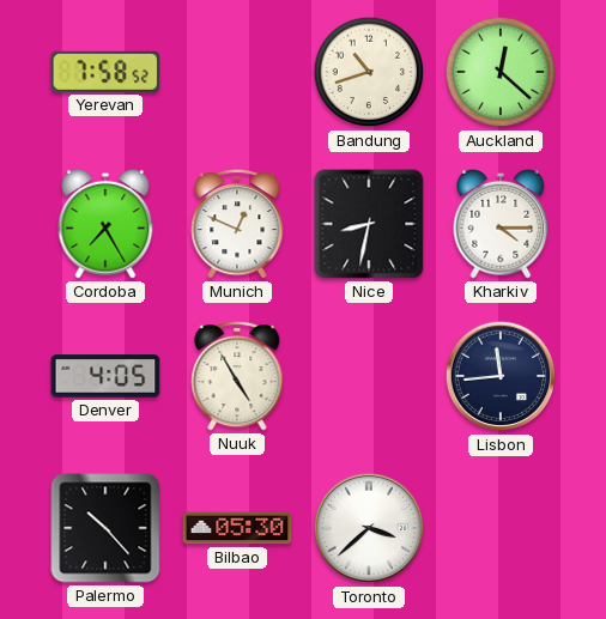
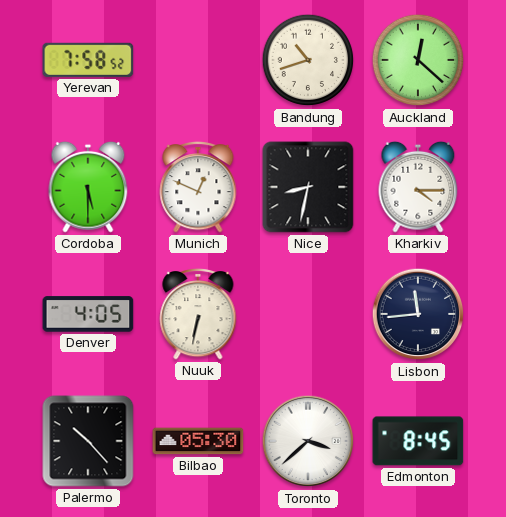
Cordoba: 7:25 -> 5:30
Nuuk: 4:55 -> 6:32
Edmonton: none -> 8:45
